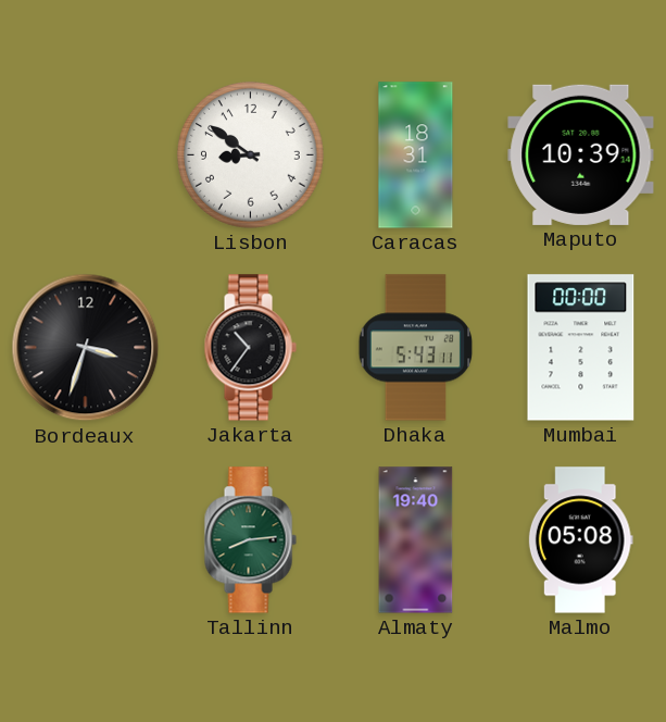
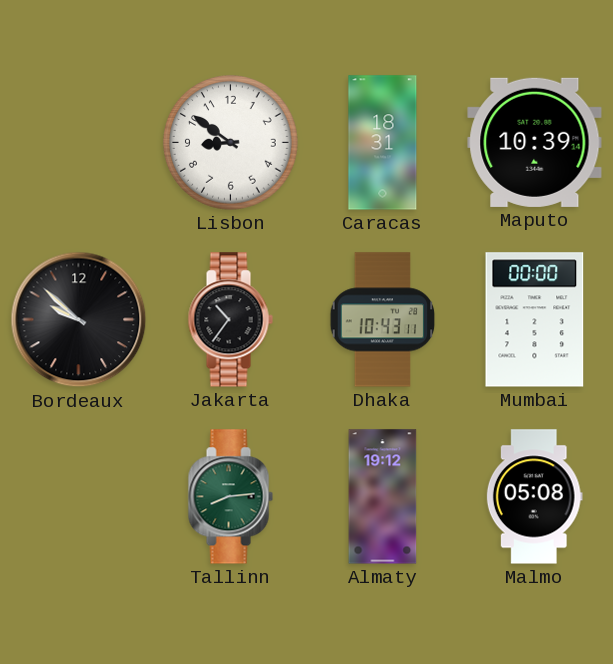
Bordeaux: 3:33 -> 9:52
Dhaka: 5:43 -> 10:43
Almaty: 19:40 -> 19:12
